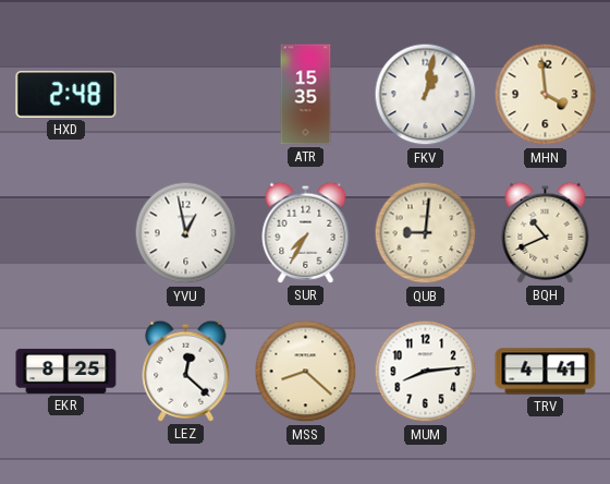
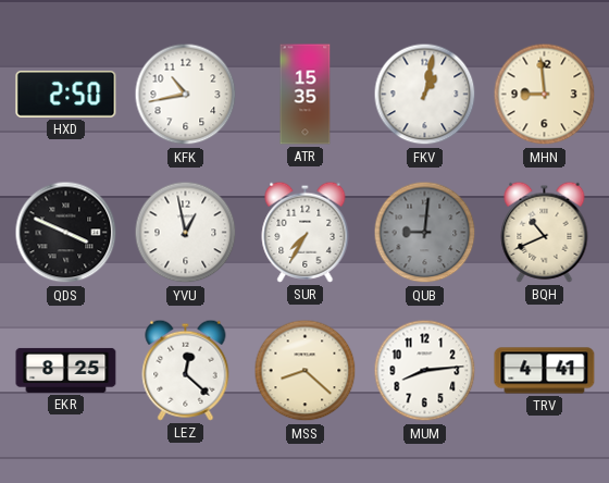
HXD: 2:48 -> 2:50
KFK: none -> 10:43
MHN: 3:59 -> 8:59
QDS: none -> 3:49
QUB dial: cream -> grey
